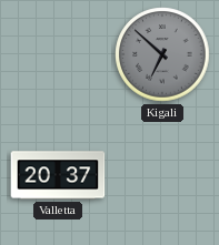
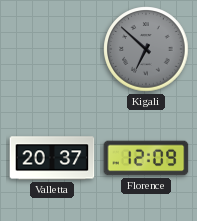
Florence: none -> 12:09
